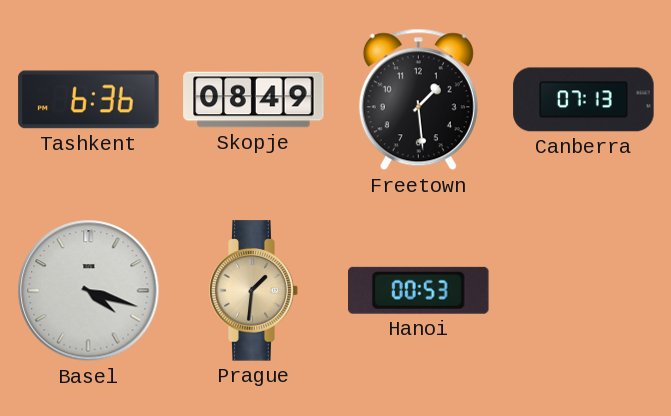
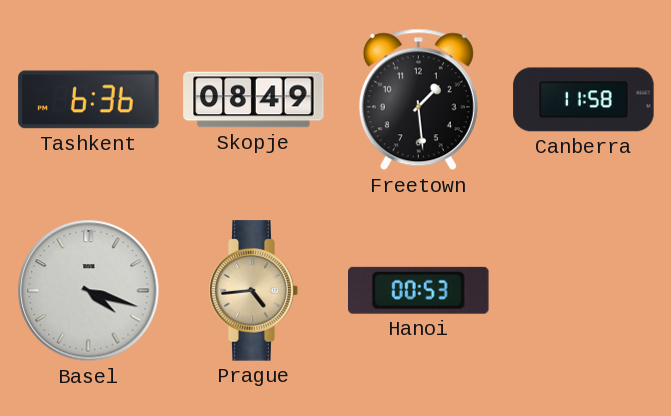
Canberra: 07:13 -> 11:58
Prague: 1:31 -> 4:44
